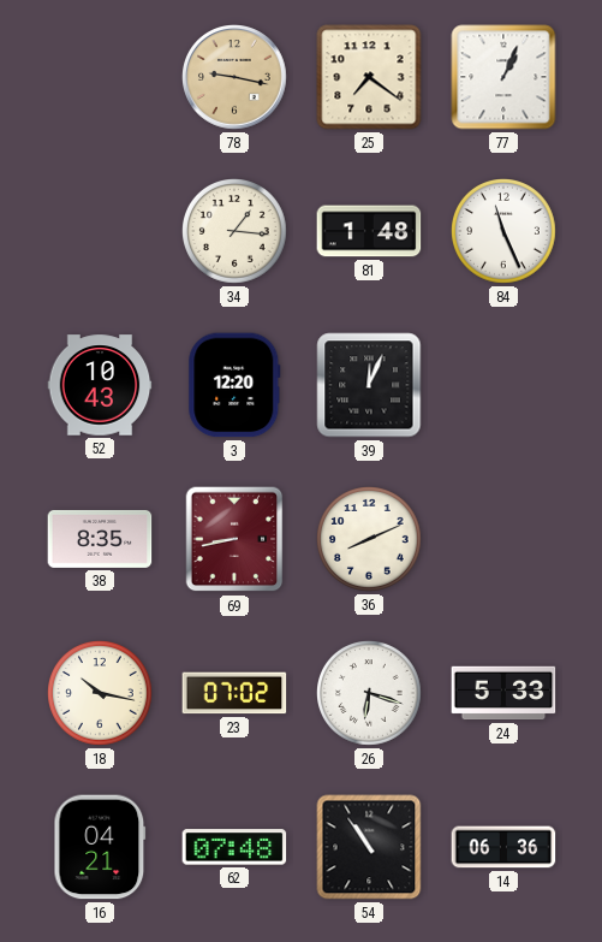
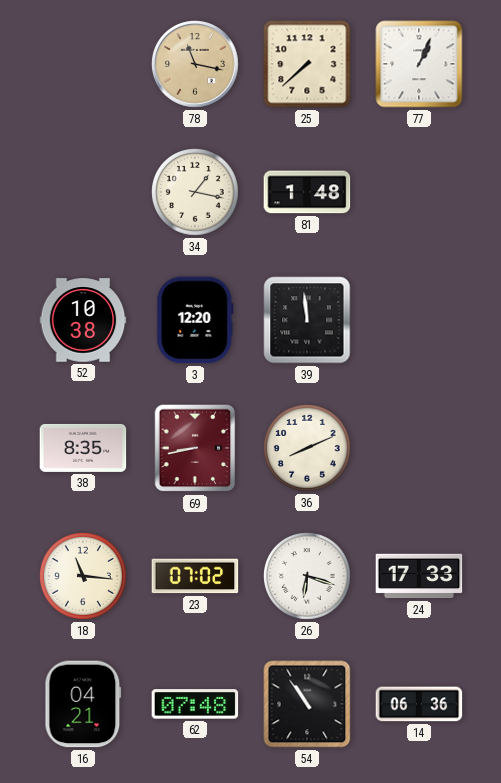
78: 9:17 -> 11:17
25: 7:21 -> 7:38
34: 1:16 -> 1:17
84: 11:26 -> none
52: 10:43 -> 10:38
39: 12:04 -> 11:59
18: 10:17 -> 11:16
24: 5:33 -> 17:33
